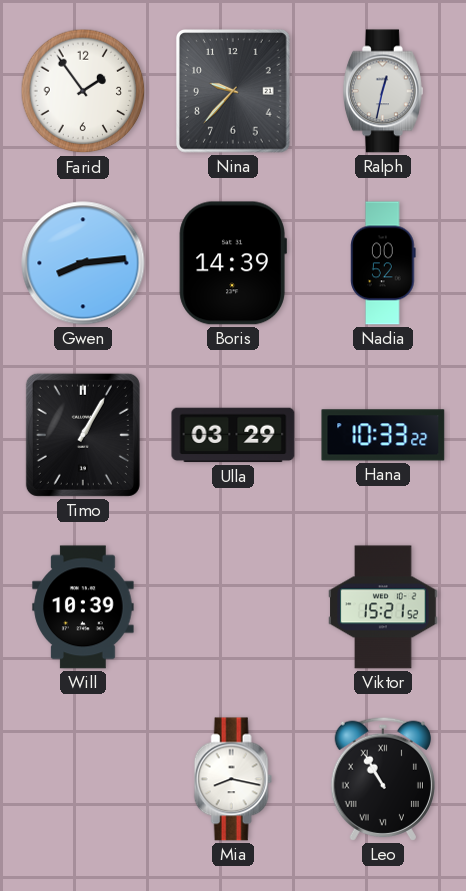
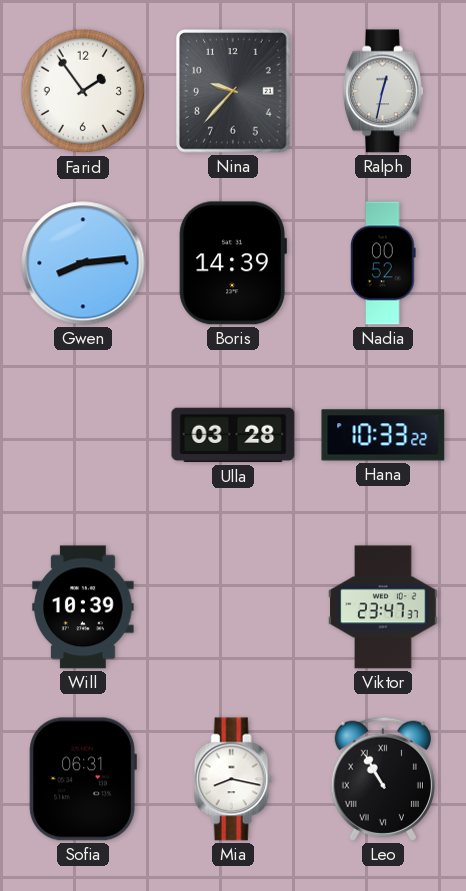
Timo: 1:05 -> none
Ulla: 03:29 -> 03:28
Viktor: 15:21 -> 23:47
Sofia: none -> 06:31
